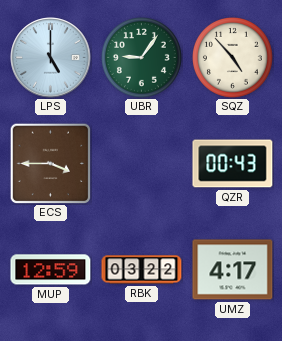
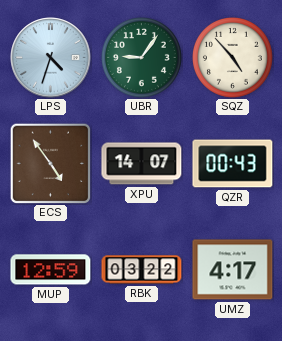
LPS: 5:00 -> 4:33
ECS: 3:45 -> 4:54
XPU: none -> 14:07
